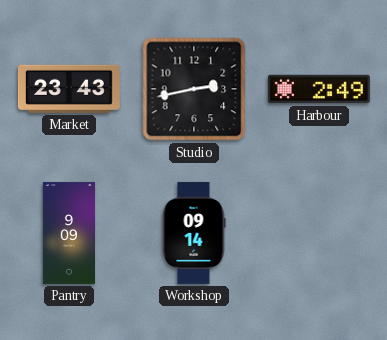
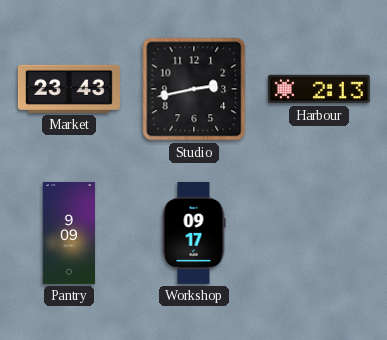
Harbour: 2:49 -> 2:13
Workshop: 09:14 -> 09:17
